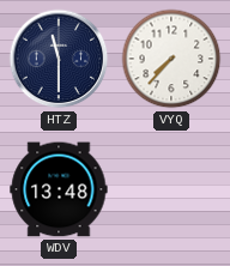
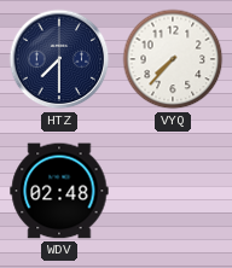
HTZ: 11:30 -> 7:30
WDV: 13:48 -> 02:48
